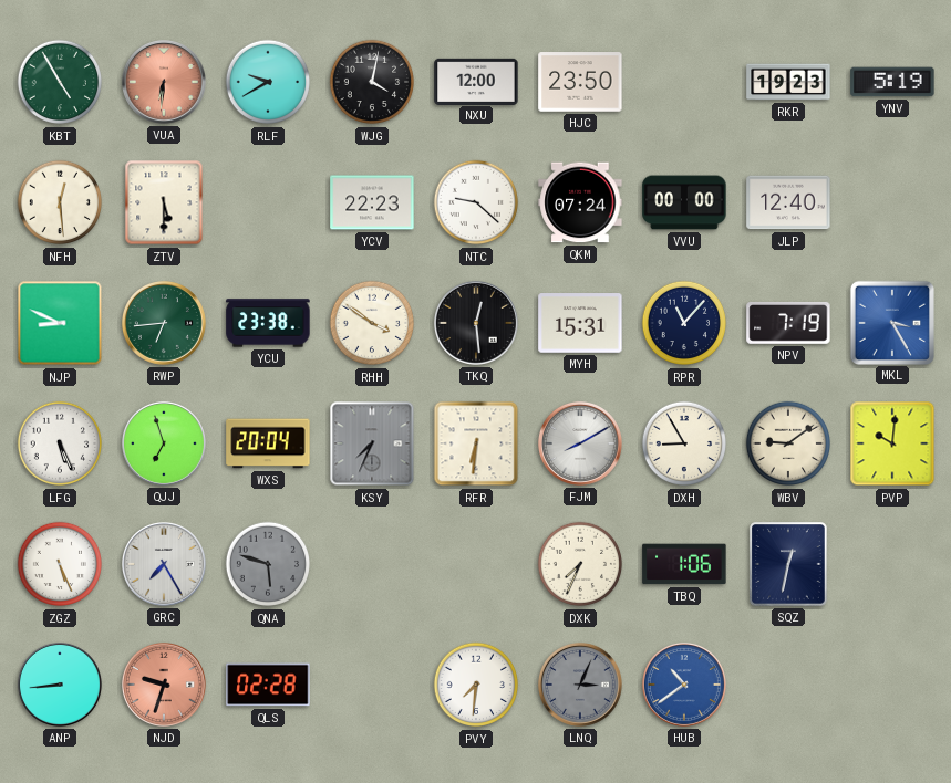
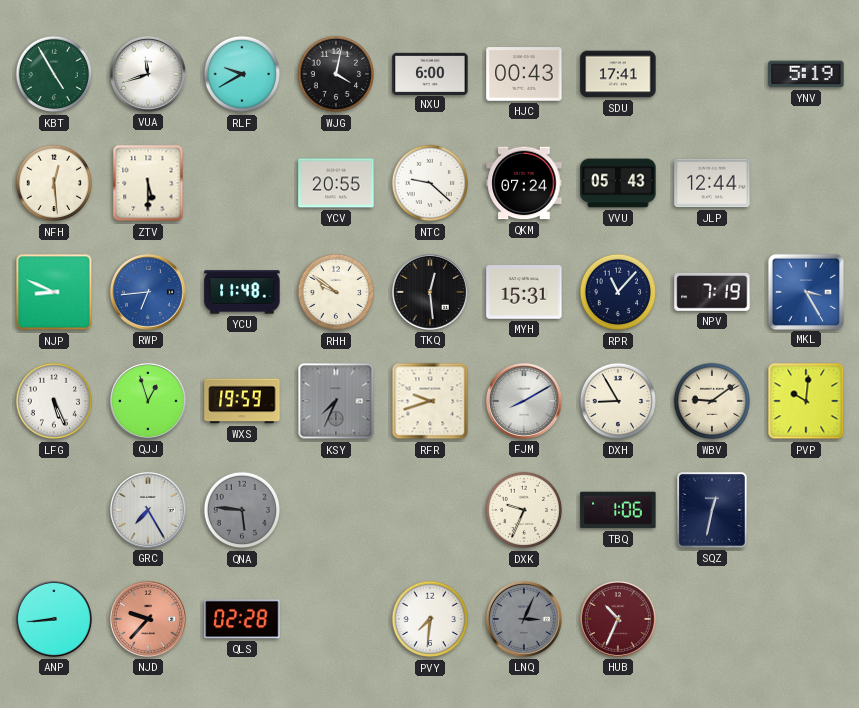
VUA: 6:31 -> 11:42
VUA dial: salmon -> white
NXU: 12:00 -> 6:00
HJC: 23:50 -> 00:43
SDU: none -> 17:41
RKR: 19:23 -> none
YCV: 22:23 -> 20:55
VVU: 00:00 -> 05:43
JLP: 12:40 -> 12:44
RWP dial: green -> blue
YCU: 23:38 -> 11:48
RHH: 3:51 -> 9:51
QJJ: 6:57 -> 12:57
WXS: 20:04 -> 19:59
RFR: 6:31 -> 9:42
ZGZ: 5:26 -> none
QNA: 5:48 -> 5:46
DXK: 7:34 -> 9:34
NJD: 9:33 -> 9:37
HUB: 10:39 -> 10:34
HUB dial: blue -> burgundy
